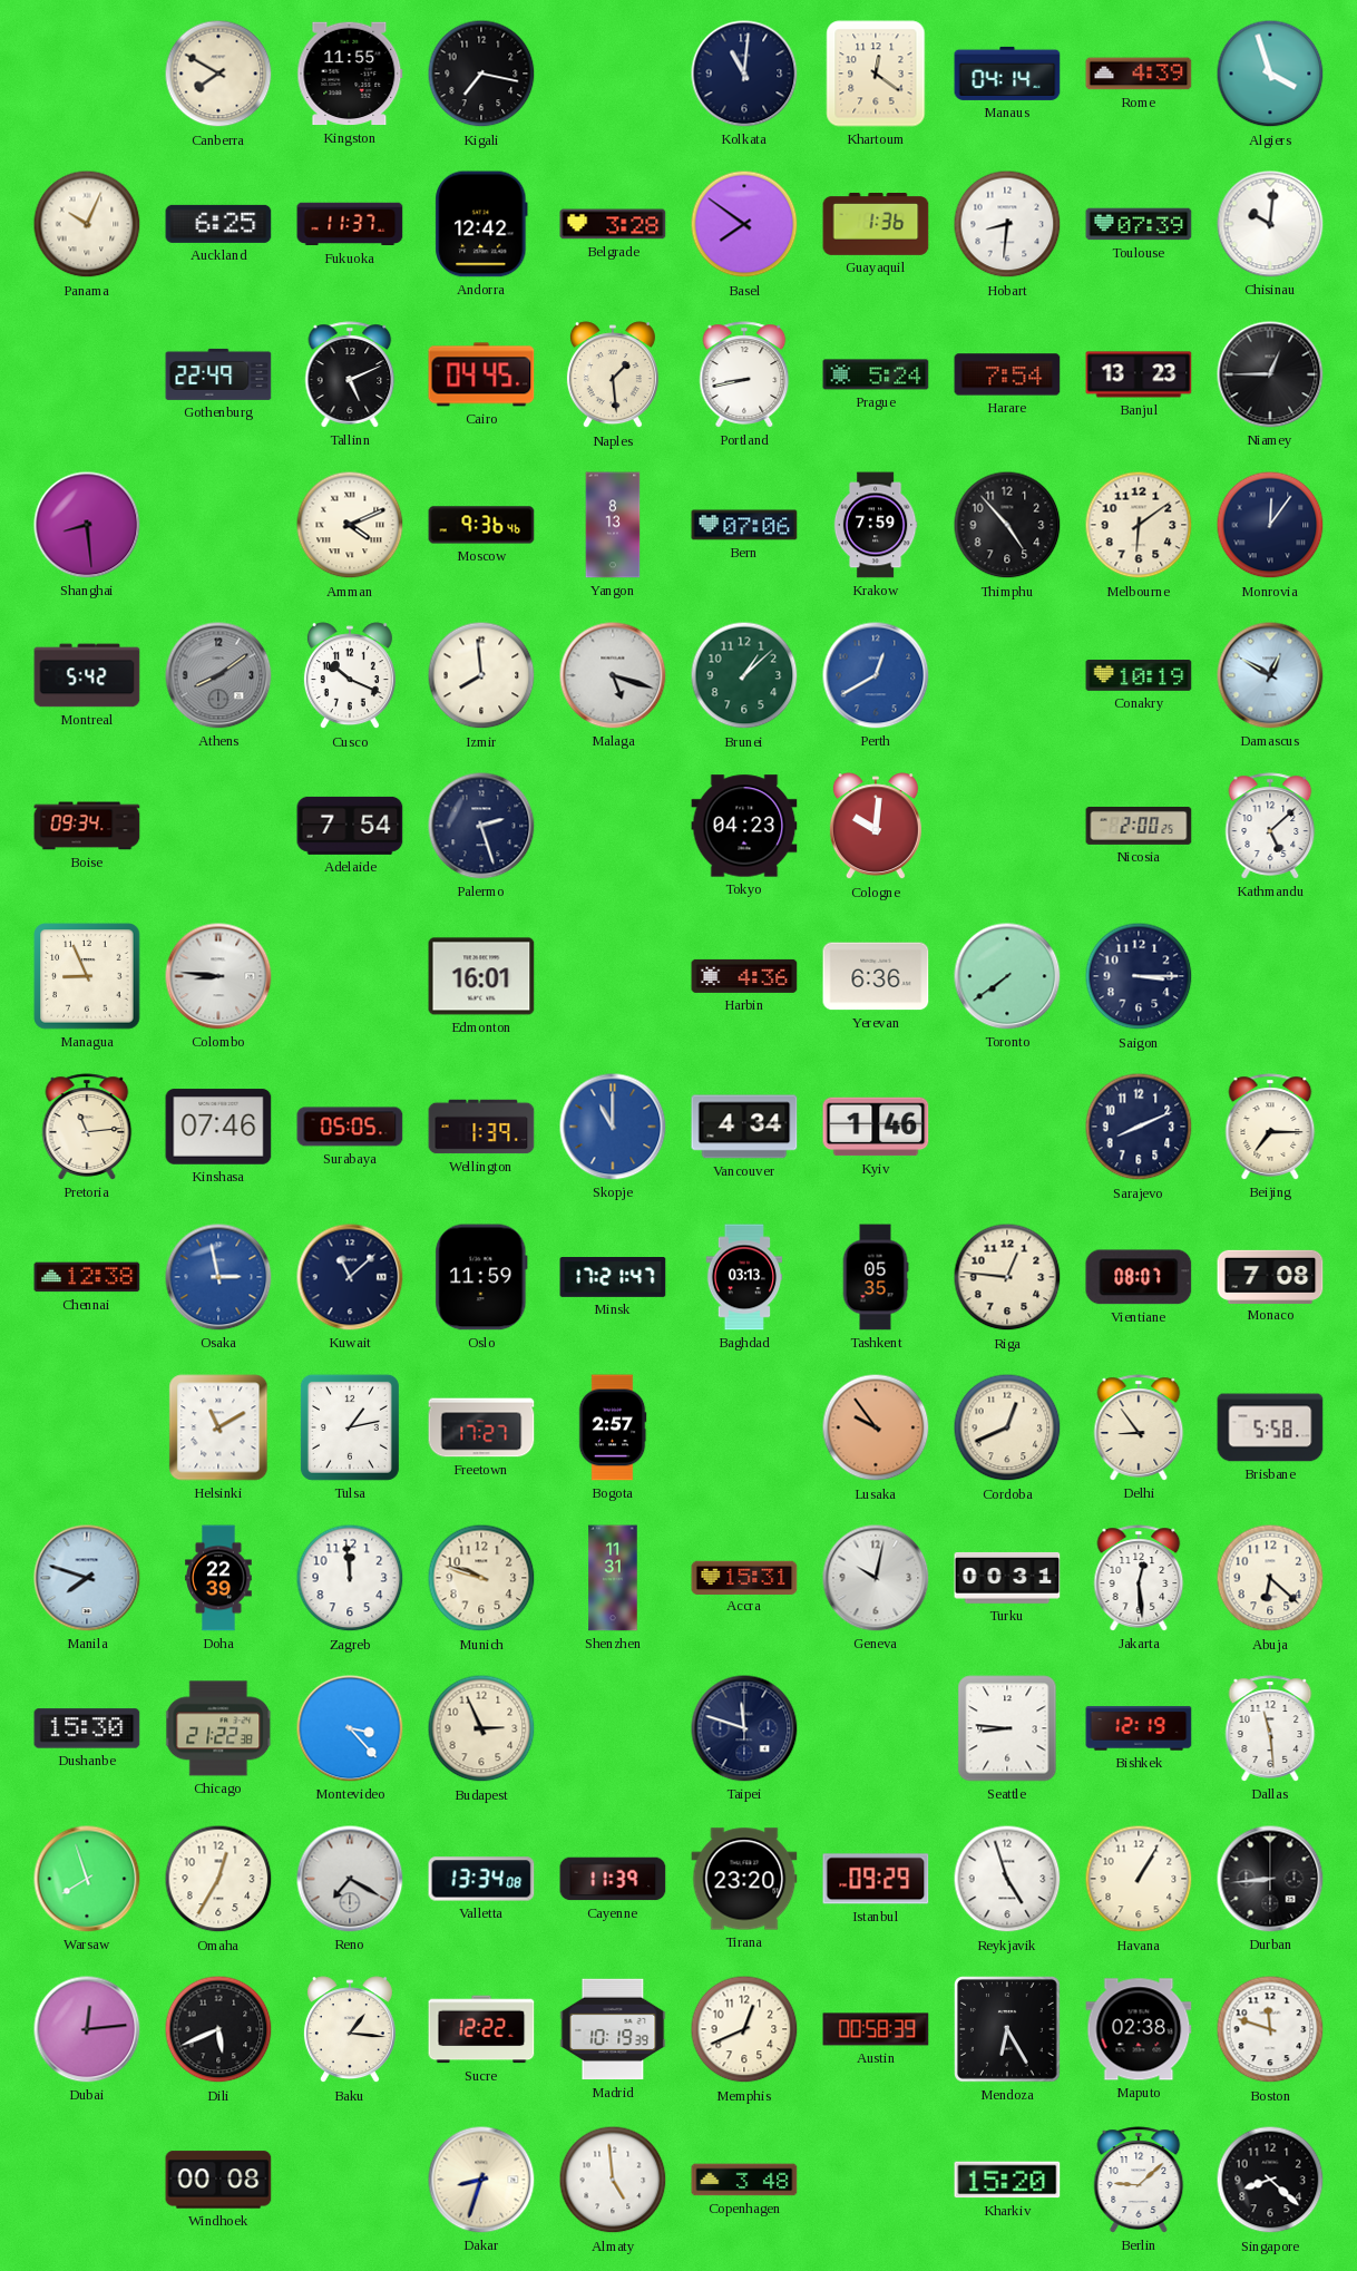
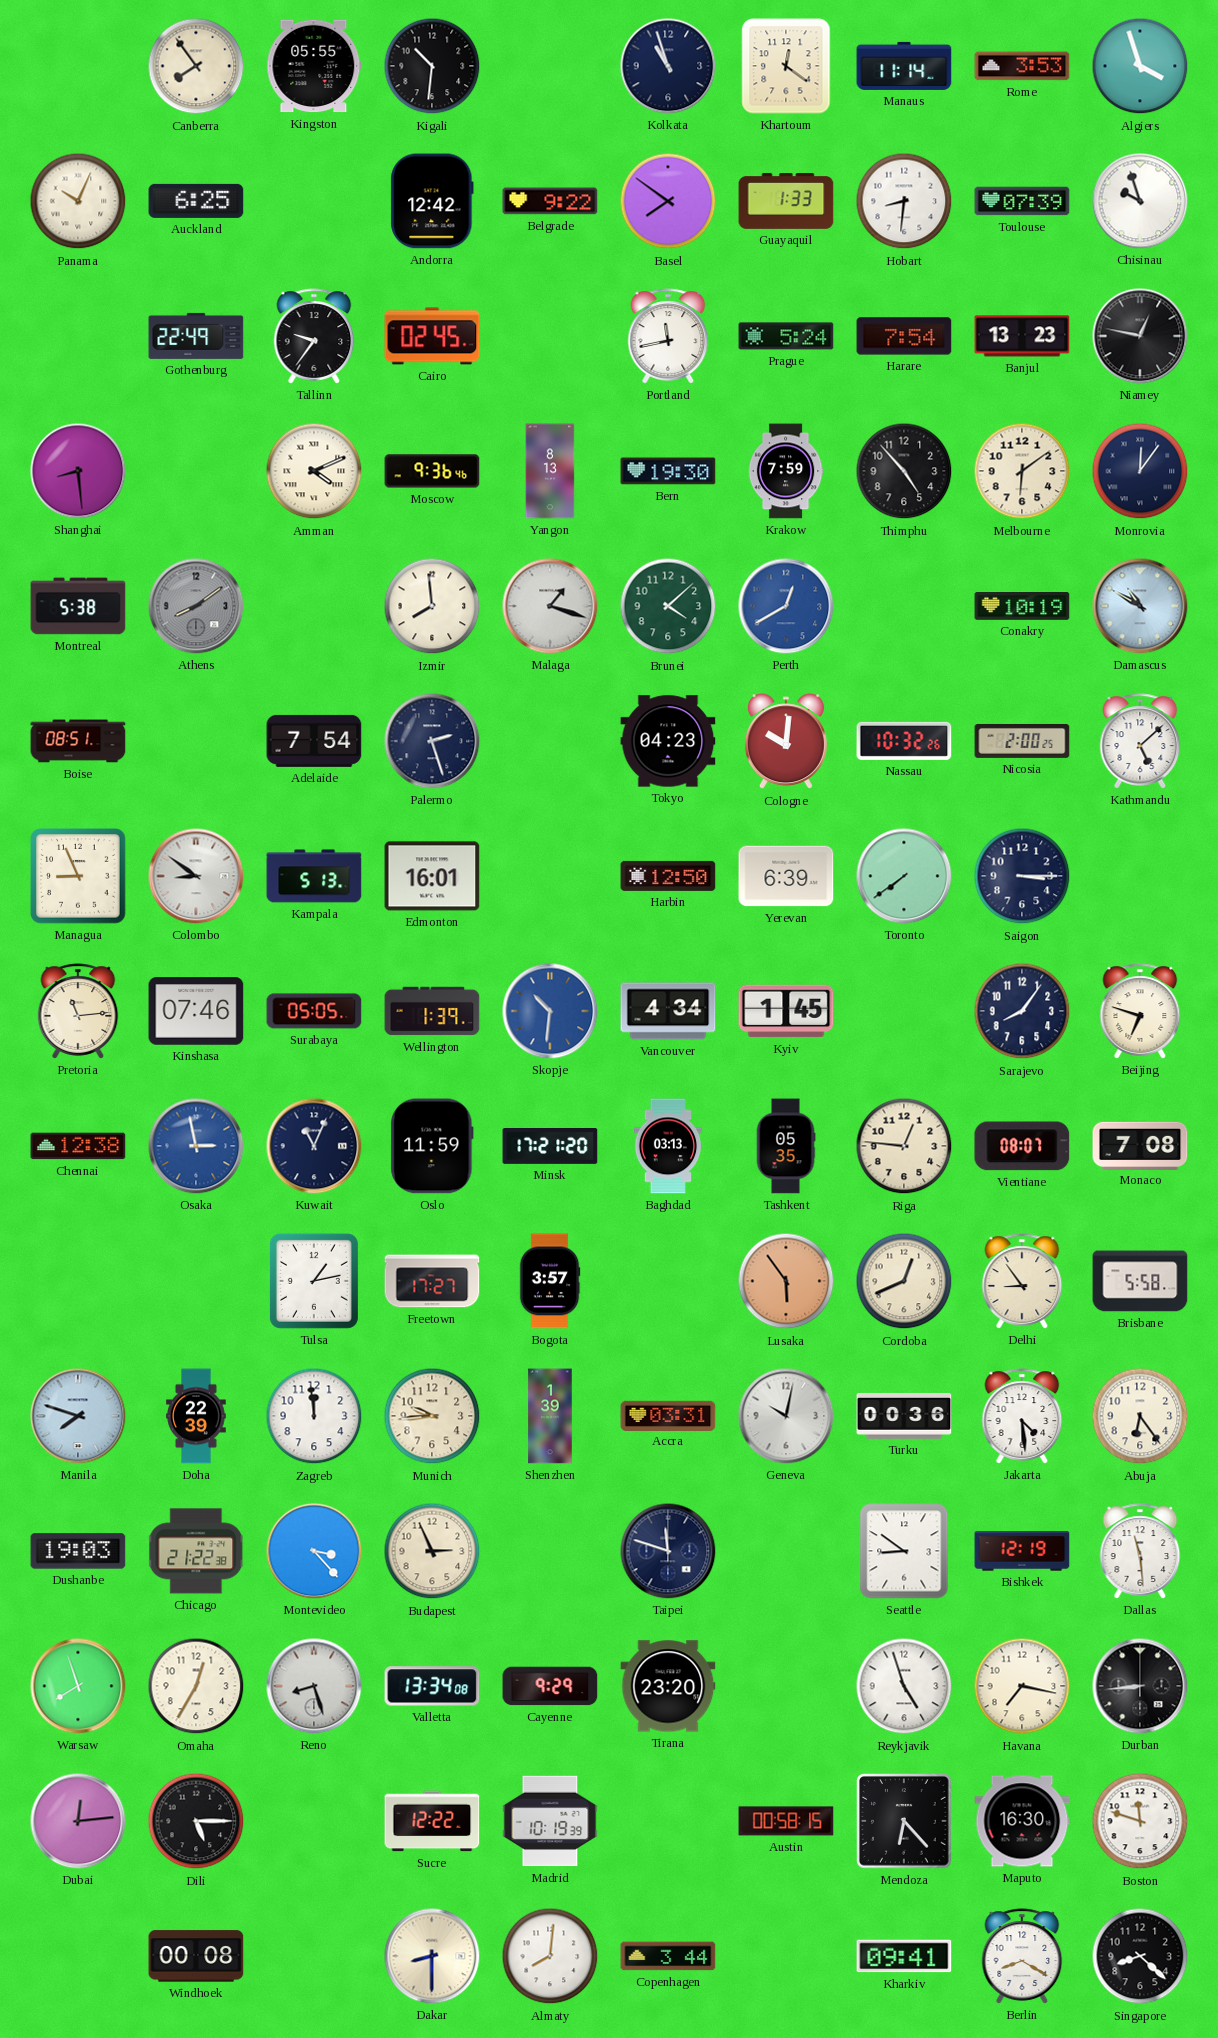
Canberra: 7:50 -> 7:54
Kingston: 11:55 -> 05:55
Kigali: 7:17 -> 10:31
Kolkata: 11:01 -> 10:57
Manaus: 04:14 -> 11:14
Rome: 4:39 -> 3:53
Fukuoka: 11:37 -> none
Belgrade: 3:28 -> 9:22
Guayaquil: 1:36 -> 1:33
Chisinau: 10:01 -> 9:57
Tallinn: 5:11 -> 9:36
Cairo: 04:45 -> 02:45
Naples: 1:29 -> none
Portland: 8:43 -> 11:43
Niamey: 12:45 -> 12:47
Bern: 07:06 -> 19:30
Montreal: 5:42 -> 5:38
Cusco: 10:19 -> none
Malaga: 5:18 -> 1:18
Brunei: 1:08 -> 4:08
Damascus: 12:50 -> 10:50
Boise: 09:34 -> 08:51
Nassau: none -> 10:32
Colombo: 8:46 -> 8:51
Kampala: none -> 5:13
Harbin: 4:36 -> 12:50
Yerevan: 6:36 -> 6:39
Skopje: 11:00 -> 10:31
Kyiv: 1:46 -> 1:45
Sarajevo: 8:11 -> 8:06
Beijing: 7:15 -> 6:48
Kuwait: 11:08 -> 11:04
Minsk: 17:21:47 -> 17:21:20
Helsinki: 11:10 -> none
Bogota: 2:57 -> 3:57
Lusaka: 9:54 -> 5:54
Munich: 9:48 -> 9:44
Shenzhen: 11:31 -> 1:39
Accra: 15:31 -> 03:31
Turku: 00:31 -> 00:36
Jakarta: 12:29 -> 4:29
Abuja: 6:22 -> 6:24
Dushanbe: 15:30 -> 19:03
Seattle: 8:46 -> 8:51
Reno: 7:20 -> 8:27
Cayenne: 11:39 -> 9:29
Istanbul: 09:29 -> none
Havana: 1:05 -> 7:17
Dili: 5:41 -> 5:15
Baku: 1:16 -> none
Memphis: 12:41 -> none
Austin: 00:58:39 -> 00:58:15
Mendoza: 6:25 -> 6:23
Maputo: 02:38 -> 16:30
Dakar: 8:33 -> 8:30
Almaty: 4:59 -> 8:01
Copenhagen: 3:48 -> 3:44
Kharkiv: 15:20 -> 09:41
Berlin: 9:08 -> 8:20
